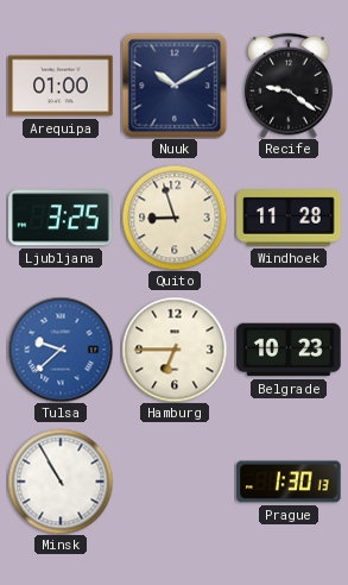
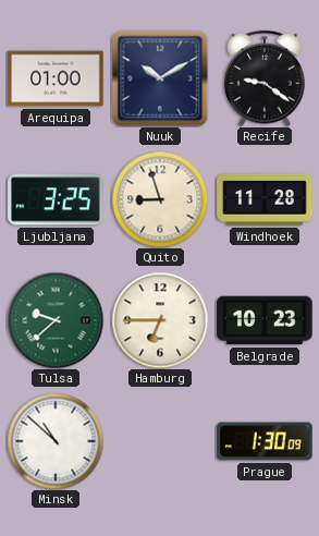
Tulsa dial: blue -> green
Minsk: 10:55 -> 10:52
Prague: 1:30:13 -> 1:30:09
